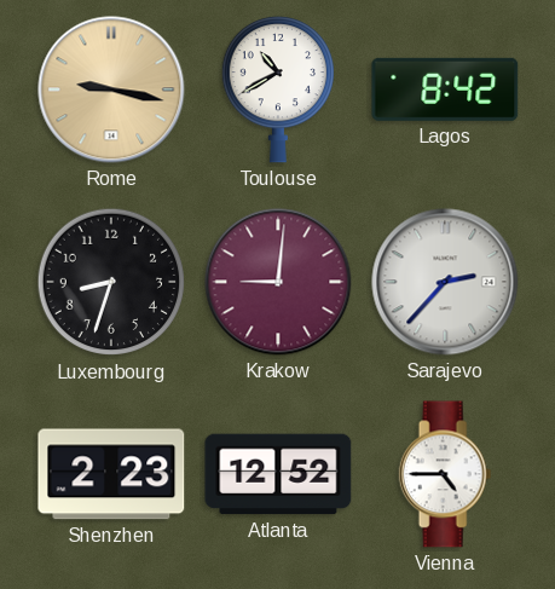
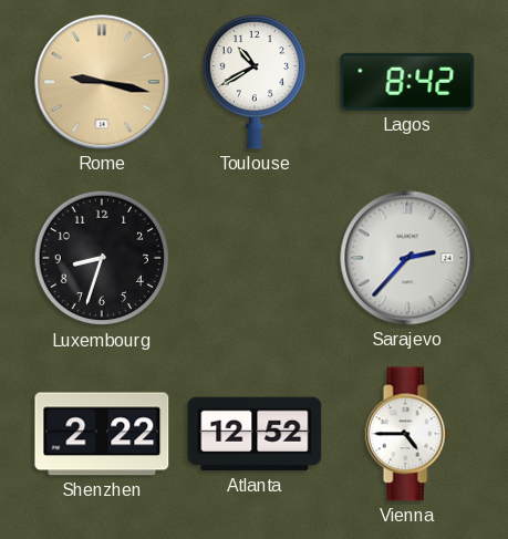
Krakow: 9:01 -> none
Shenzhen: 2:23 -> 2:22
